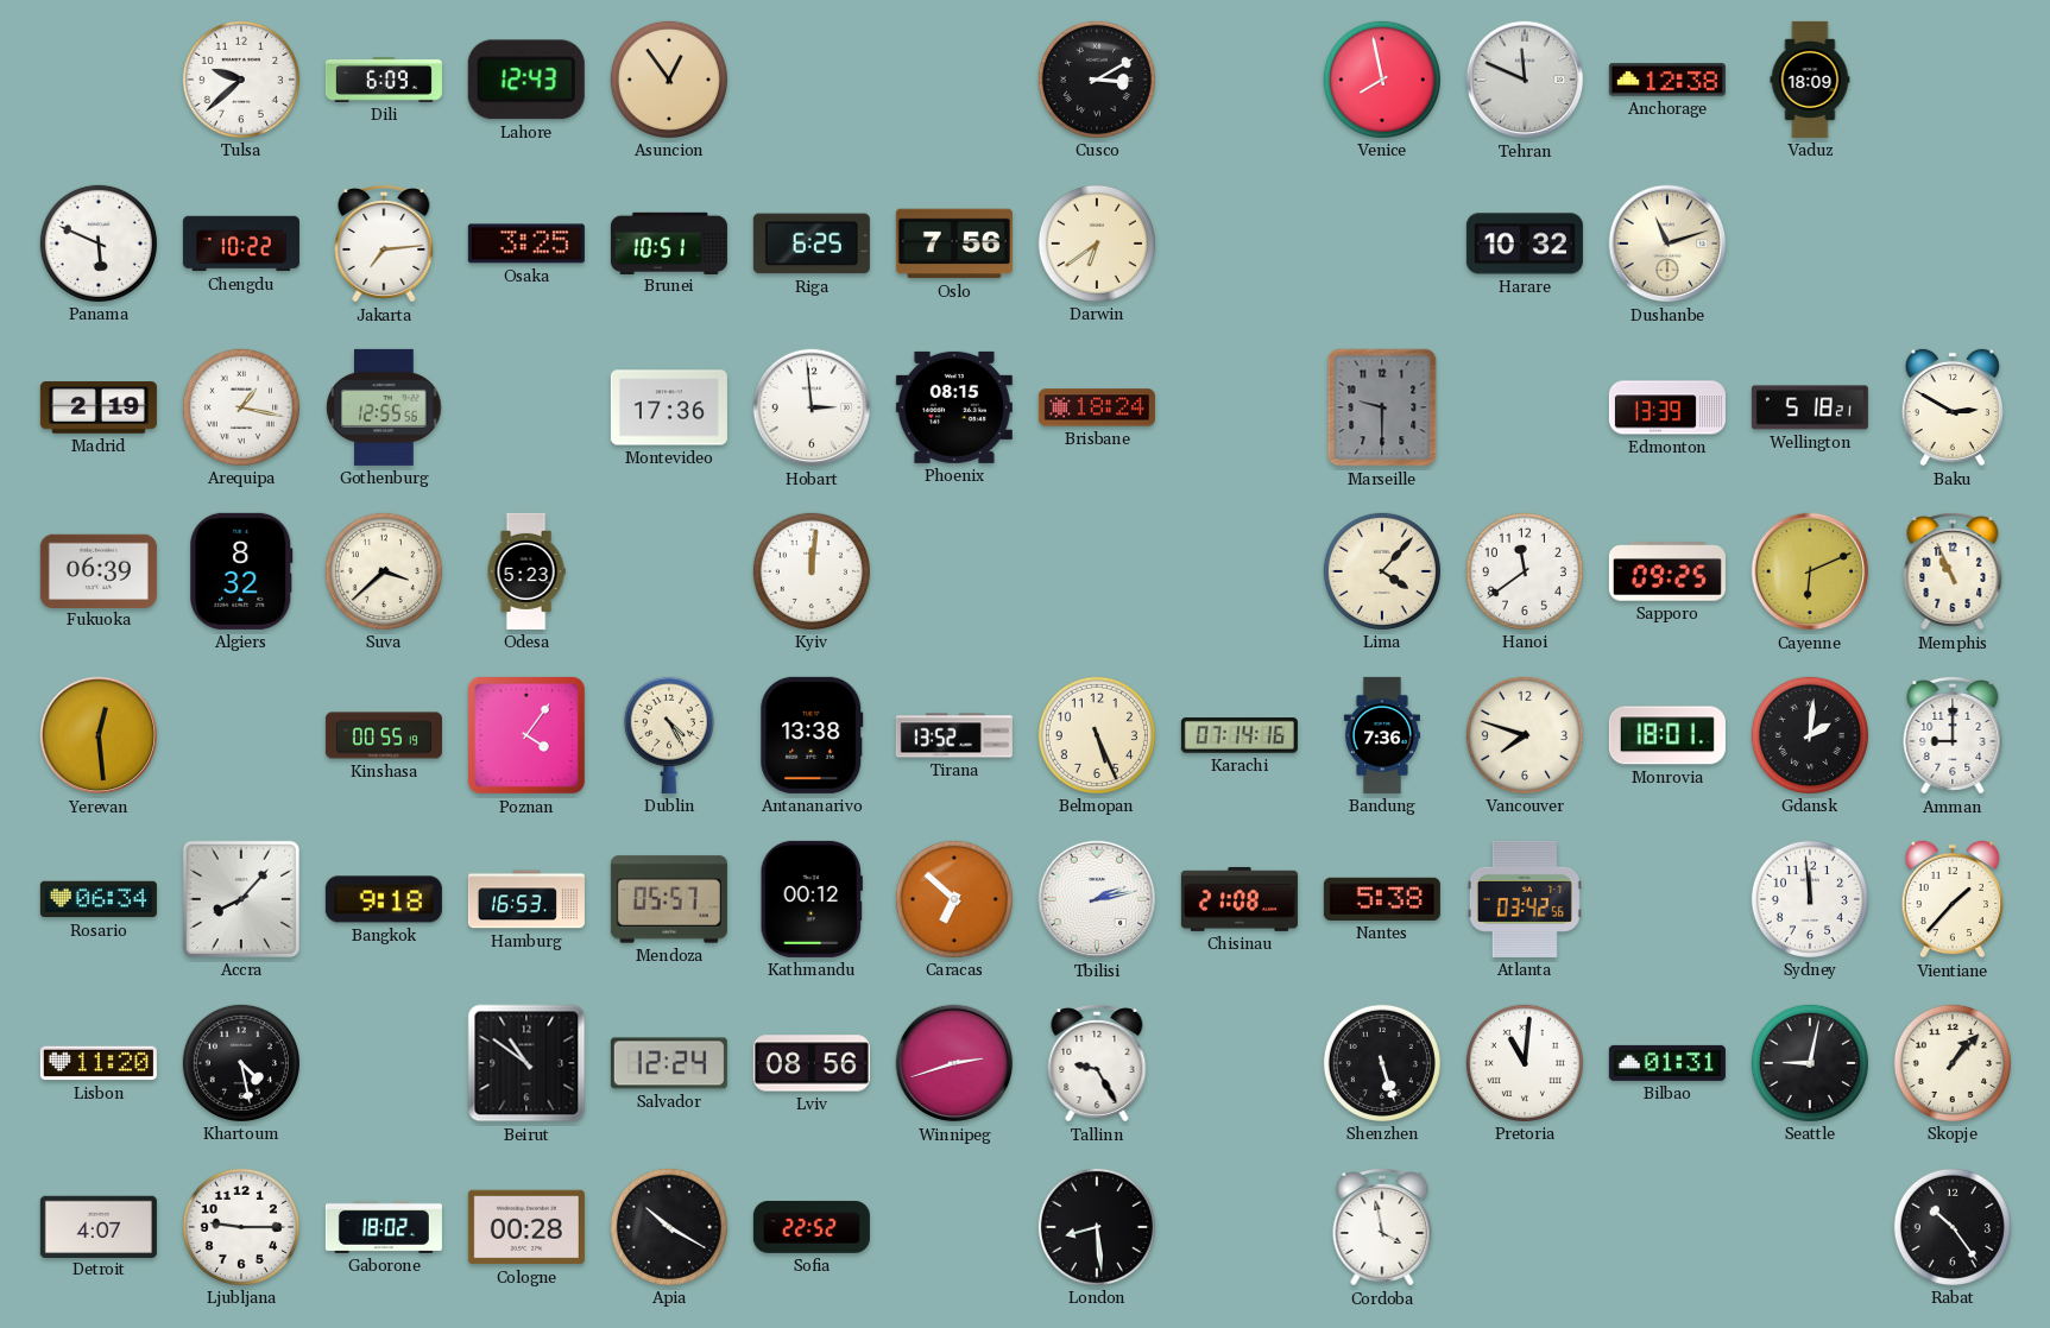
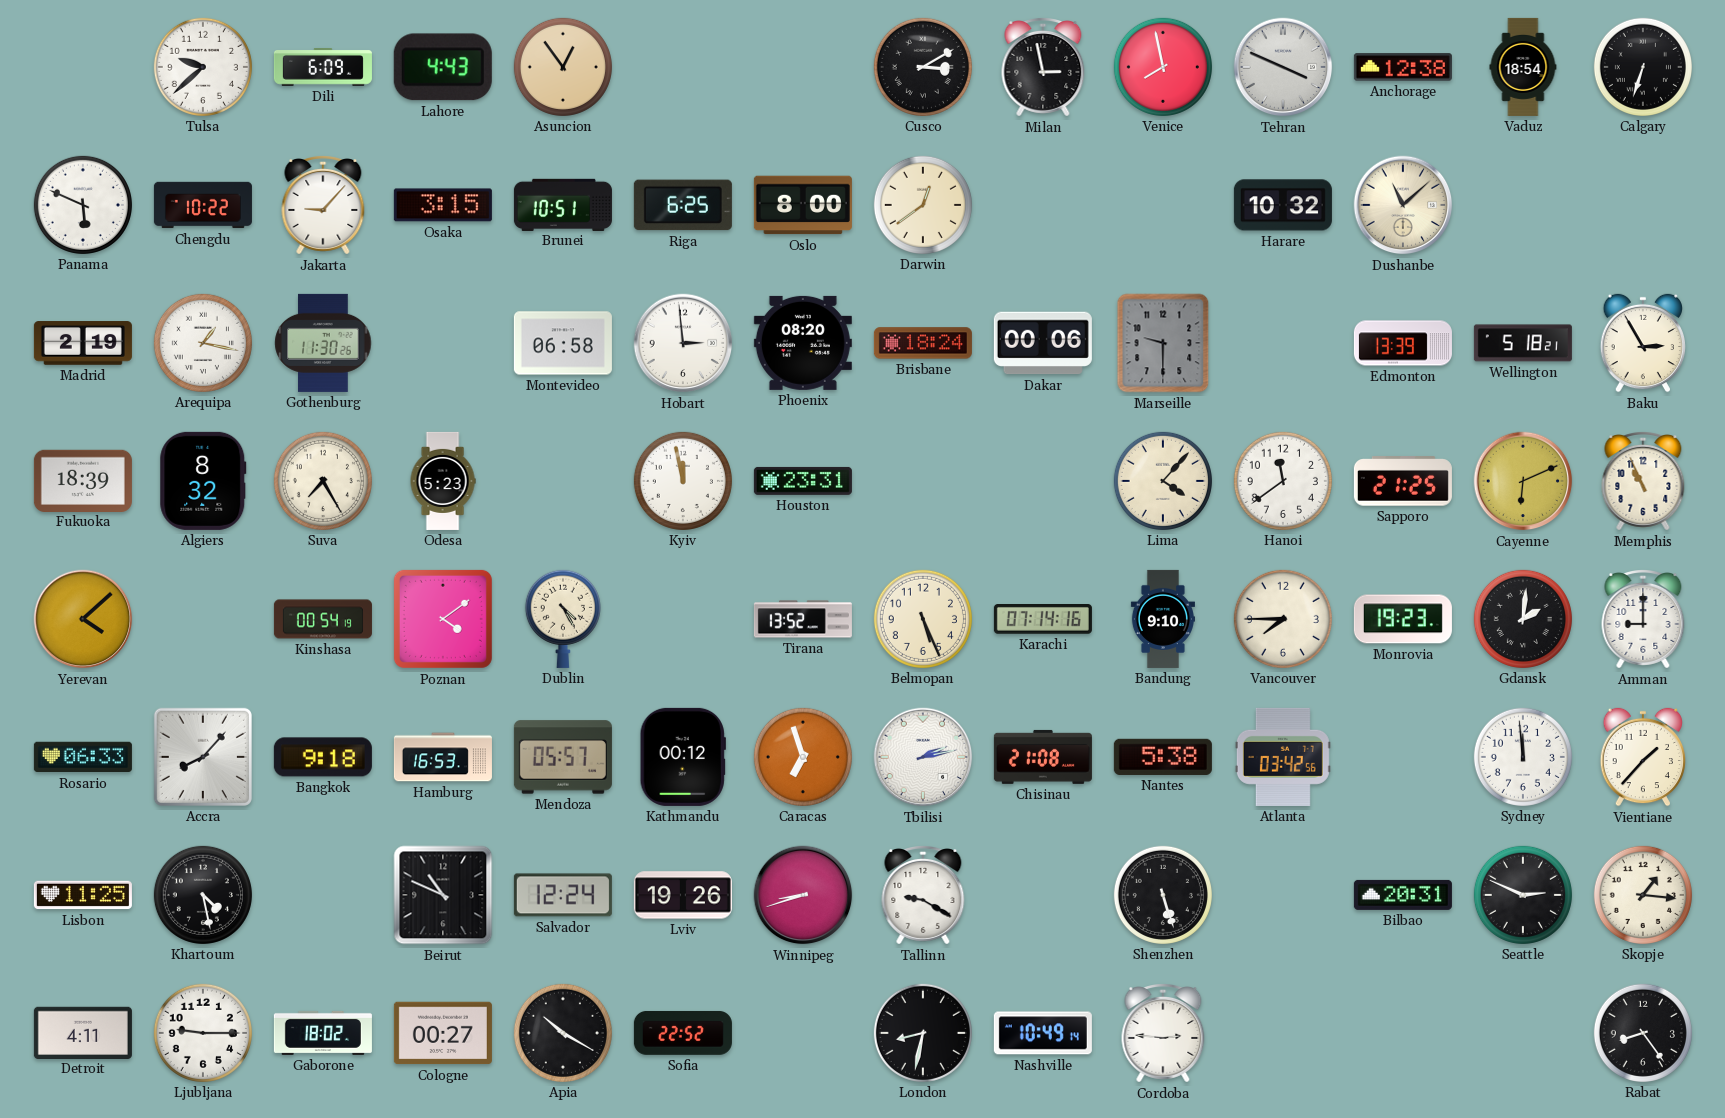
Lahore: 12:43 -> 4:43
Milan: none -> 2:58
Tehran: 11:49 -> 3:49
Vaduz: 18:09 -> 18:54
Calgary: none -> 6:33
Jakarta: 7:14 -> 9:07
Osaka: 3:25 -> 3:15
Oslo: 7:56 -> 8:00
Darwin: 6:39 -> 12:39
Dushanbe: 11:12 -> 11:08
Gothenburg: 12:55 -> 11:30
Montevideo: 17:36 -> 06:58
Phoenix: 08:15 -> 08:20
Dakar: none -> 00:06
Baku: 2:50 -> 2:55
Fukuoka: 06:39 -> 18:39
Suva: 3:38 -> 7:25
Kyiv: 12:01 -> 11:58
Houston: none -> 23:31
Sapporo: 09:25 -> 21:25
Yerevan: 12:29 -> 4:08
Kinshasa: 00:55 -> 00:54
Poznan: 4:06 -> 4:09
Antananarivo: 13:38 -> none
Bandung: 7:36 -> 9:10
Vancouver: 7:48 -> 7:45
Monrovia: 18:01 -> 19:23
Rosario: 06:34 -> 06:33
Caracas: 6:52 -> 6:57
Lisbon: 11:20 -> 11:25
Beirut: 10:51 -> 10:49
Lviv: 08:56 -> 19:26
Winnipeg: 2:42 -> 8:42
Tallinn: 9:25 -> 9:20
Pretoria: 11:01 -> none
Bilbao: 01:31 -> 20:31
Seattle: 9:02 -> 2:49
Skopje: 1:07 -> 1:16
Detroit: 4:07 -> 4:11
Cologne: 00:28 -> 00:27
London: 8:29 -> 8:32
Nashville: none -> 10:49
Cordoba: 3:58 -> 2:46
Rabat: 10:24 -> 8:24
